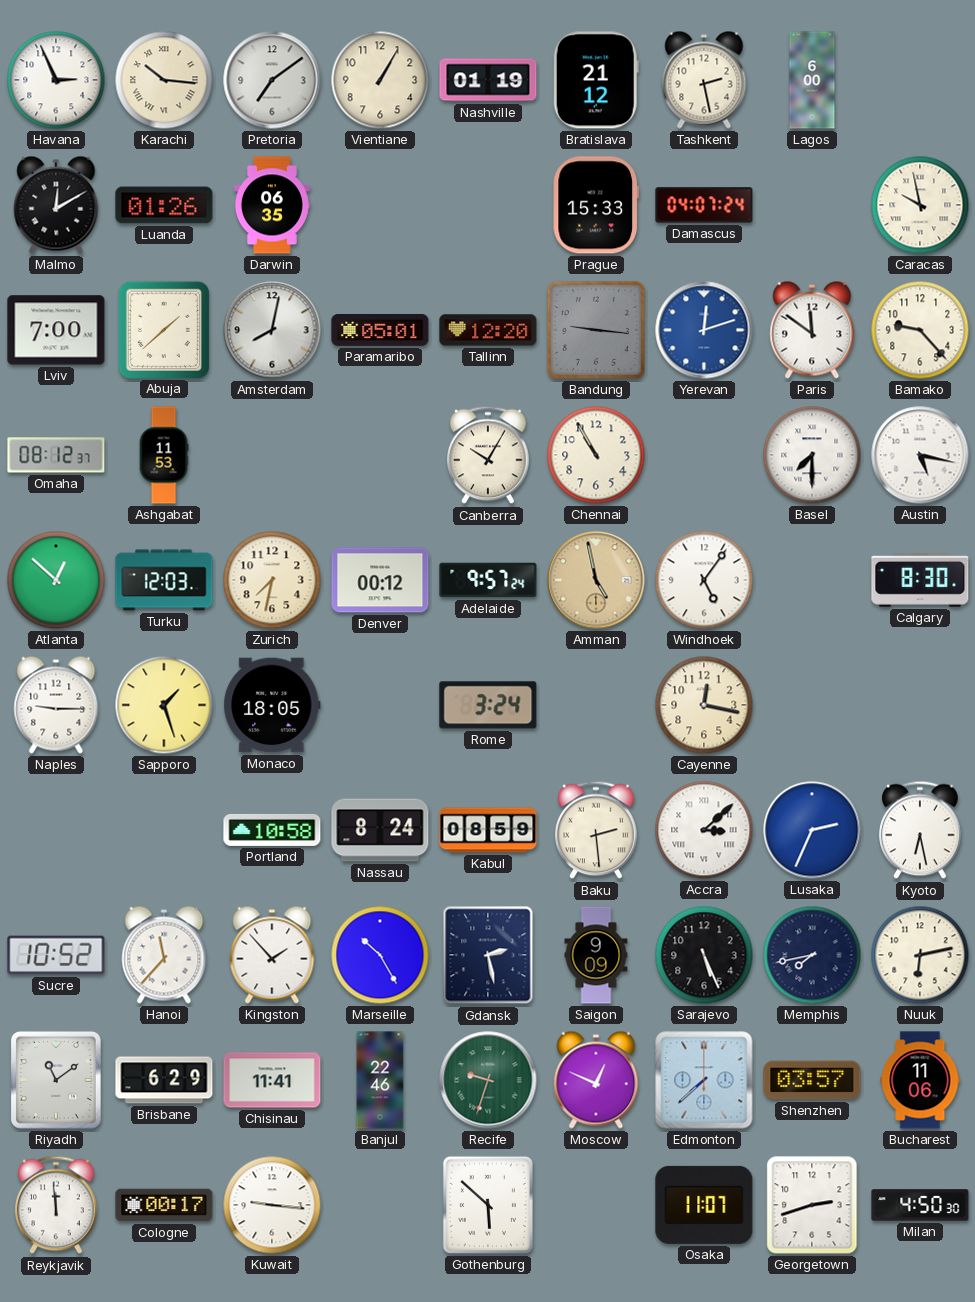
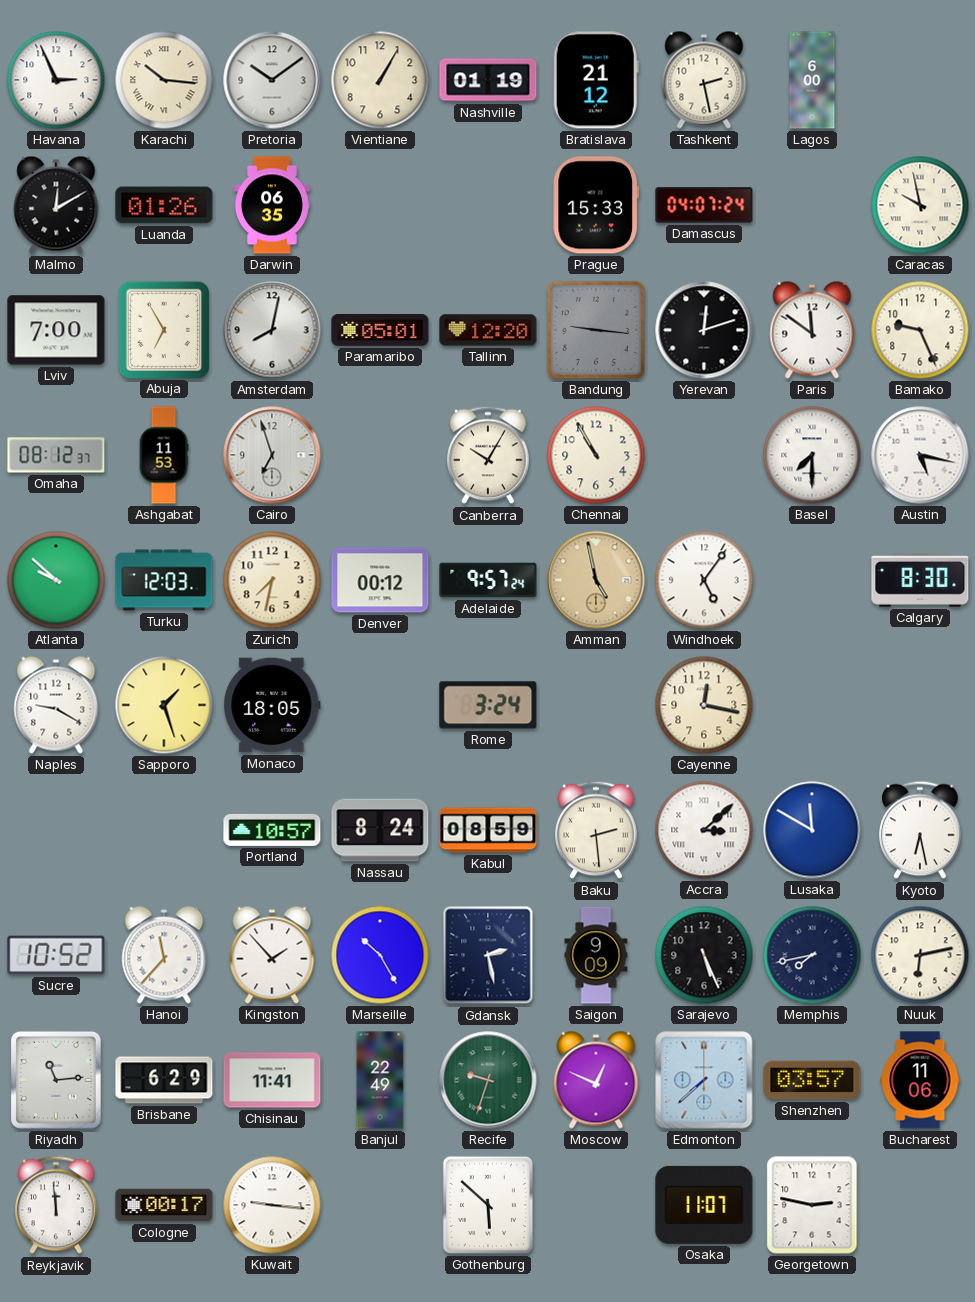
Pretoria: 7:09 -> 10:09
Abuja: 1:38 -> 6:55
Yerevan dial: blue -> black
Bamako: 9:23 -> 9:26
Cairo: none -> 6:57
Atlanta: 12:52 -> 9:52
Naples: 9:15 -> 9:20
Portland: 10:58 -> 10:57
Lusaka: 2:34 -> 11:50
Riyadh: 11:09 -> 11:14
Banjul: 22:46 -> 22:49
Georgetown: 2:42 -> 2:47
Milan: 4:50 -> none
